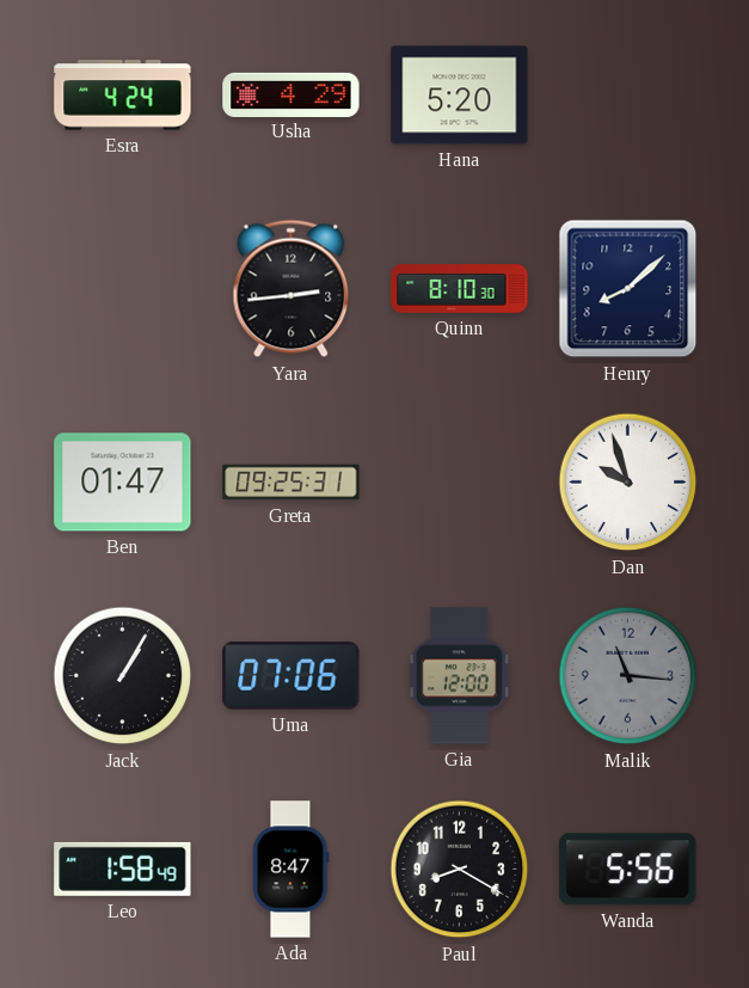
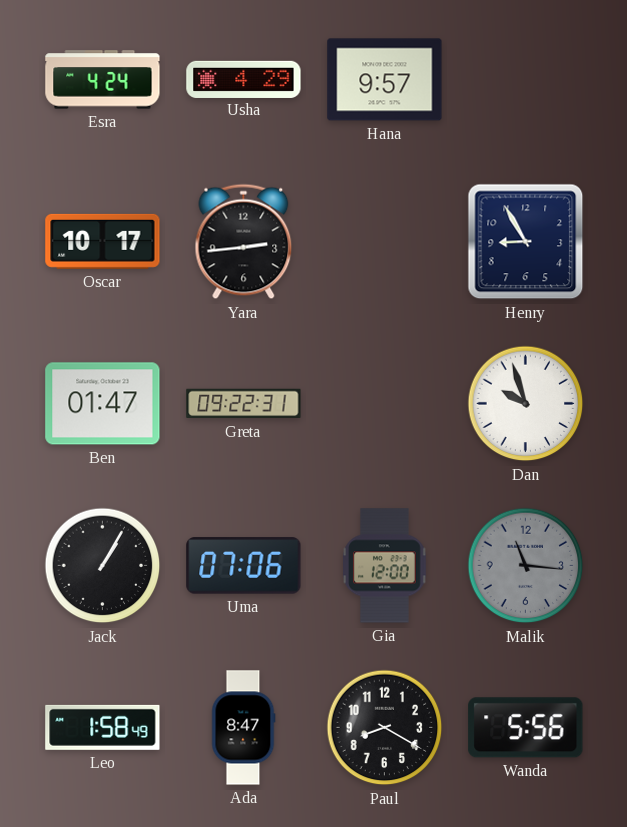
Hana: 5:20 -> 9:57
Oscar: none -> 10:17
Quinn: 8:10 -> none
Henry: 8:08 -> 8:55
Greta: 09:25 -> 09:22
